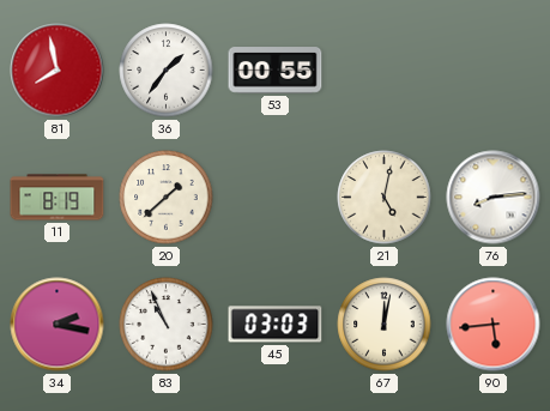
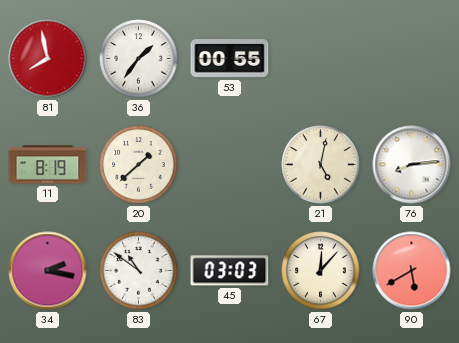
83: 10:56 -> 10:51
67: 12:02 -> 12:07
90: 5:44 -> 5:40
